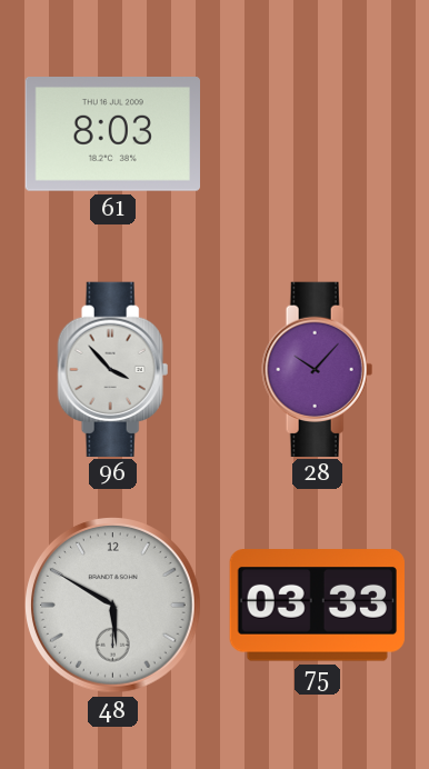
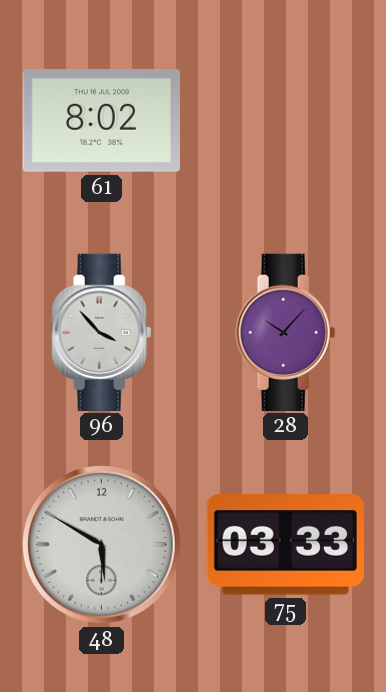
61: 8:03 -> 8:02
